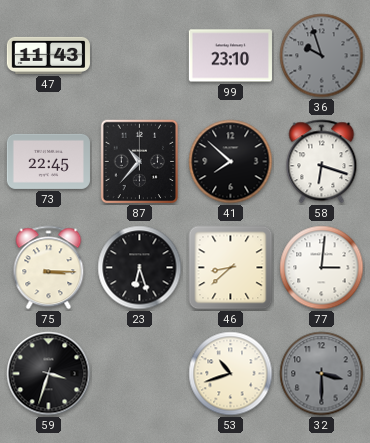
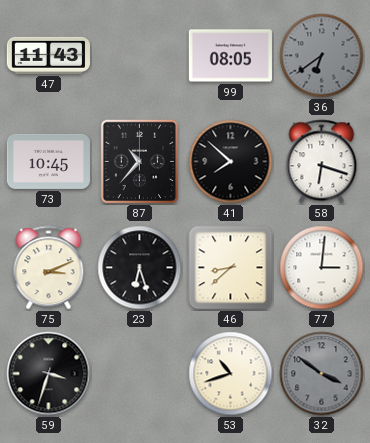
99: 23:10 -> 08:05
36: 9:57 -> 6:39
73: 22:45 -> 10:45
75: 3:15 -> 3:11
32: 3:30 -> 3:51
